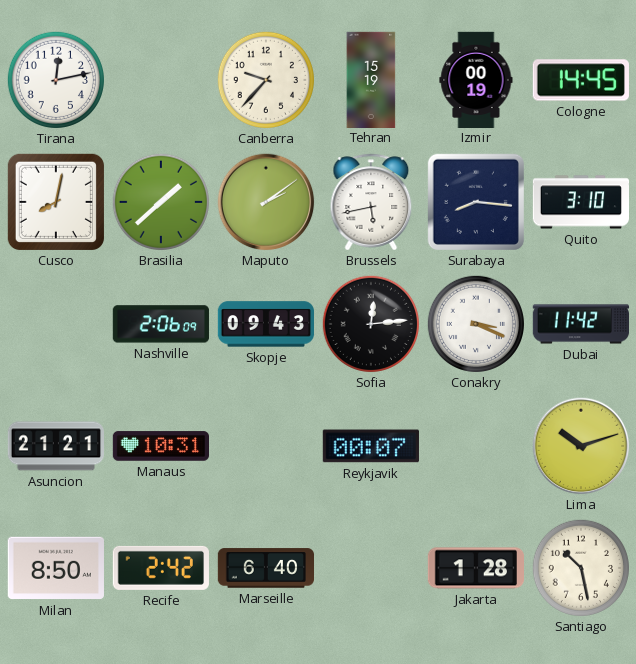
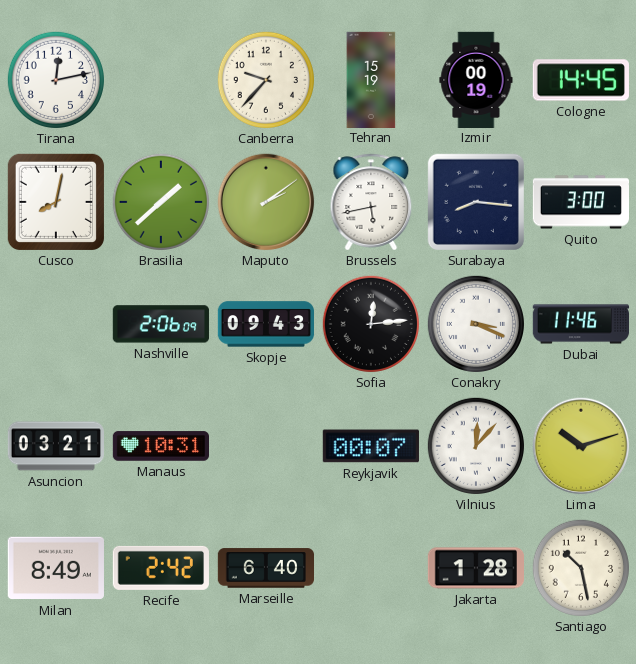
Quito: 3:10 -> 3:00
Dubai: 11:42 -> 11:46
Asuncion: 21:21 -> 03:21
Vilnius: none -> 12:07
Milan: 8:50 -> 8:49
